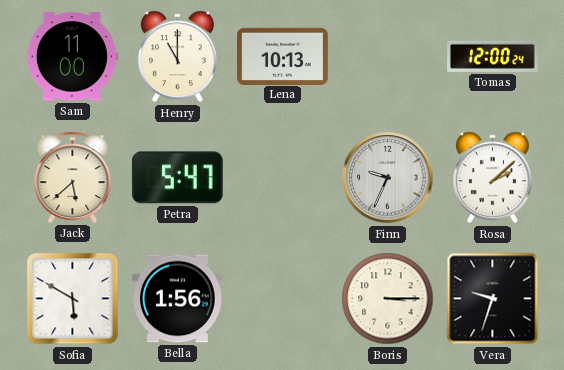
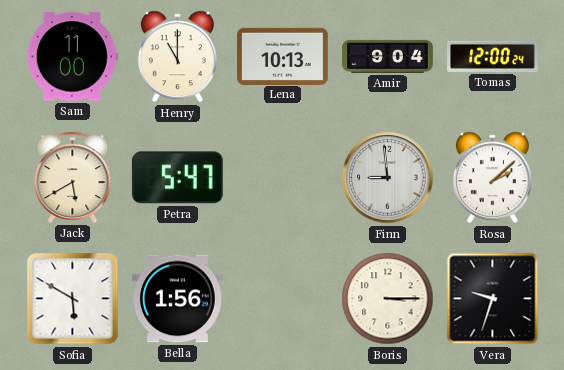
Amir: none -> 9:04
Jack: 5:38 -> 5:40
Finn: 9:34 -> 8:59
